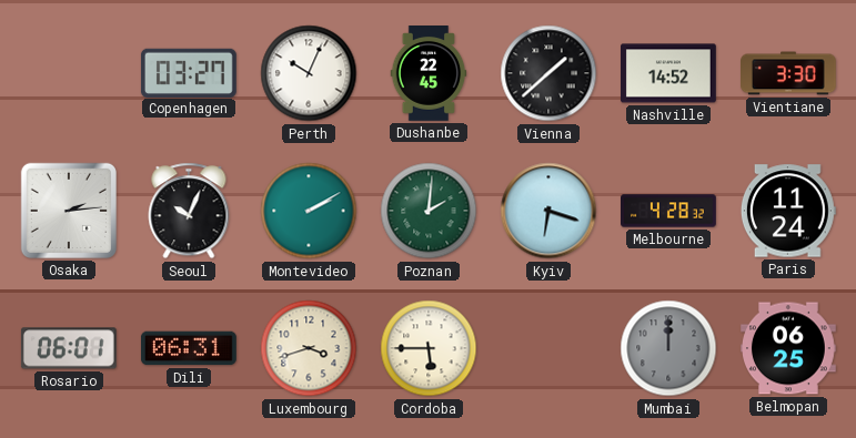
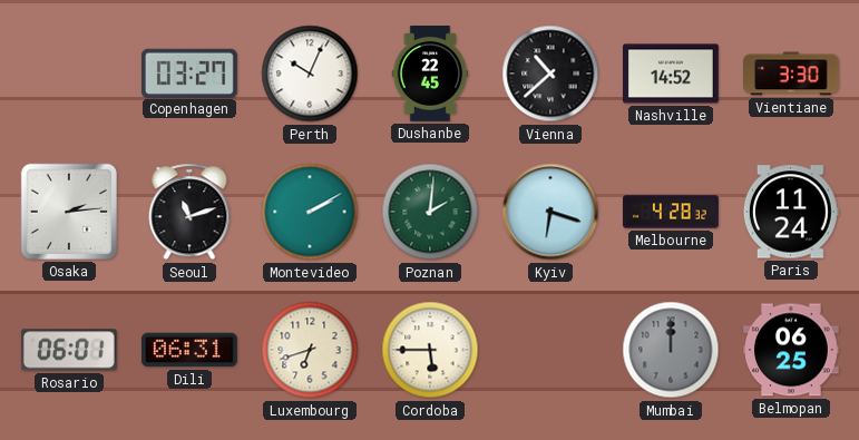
Vienna: 1:38 -> 10:38
Seoul: 10:04 -> 11:12
Luxembourg: 3:42 -> 6:42
